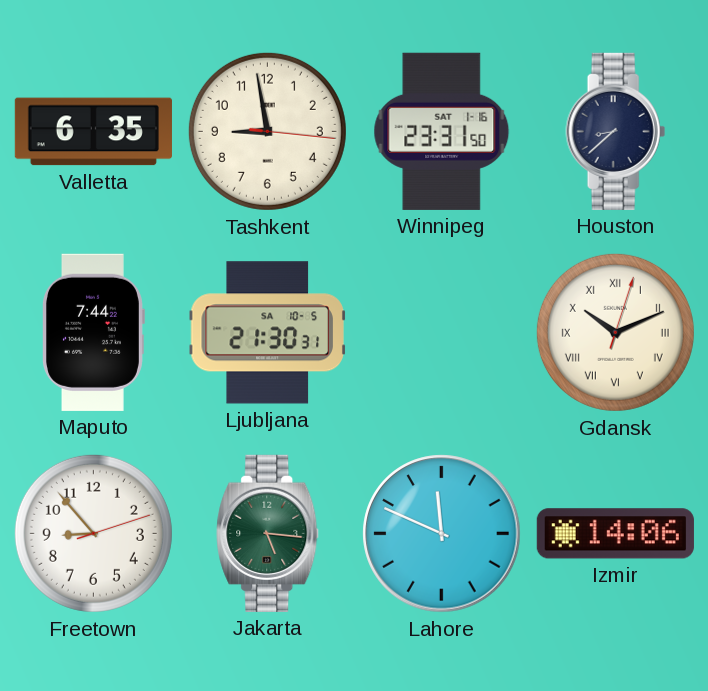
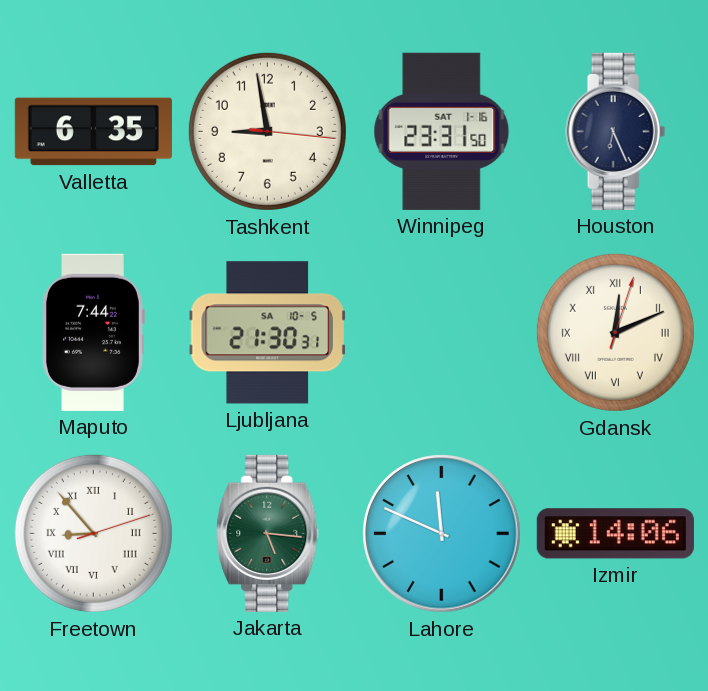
Houston: 8:38 -> 6:26
Gdansk: 10:11 -> 12:11
Freetown numerals: Arabic -> Roman
